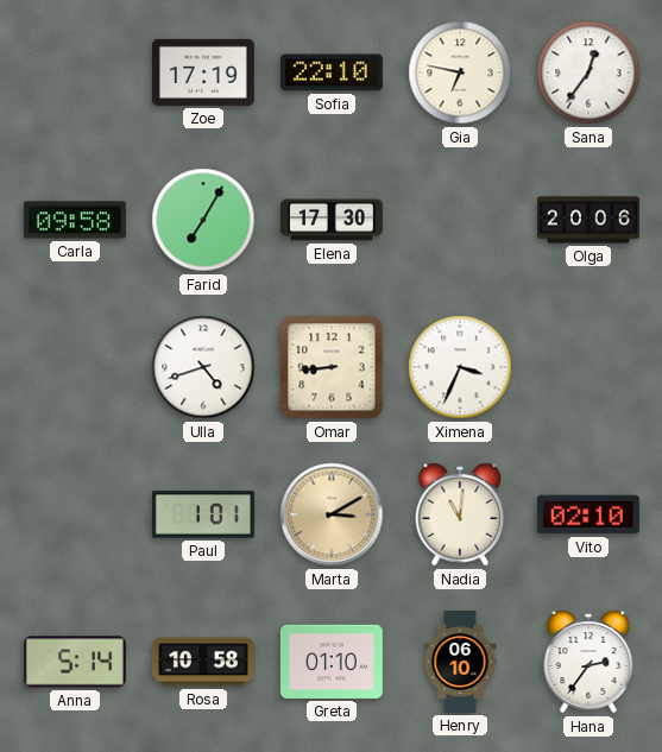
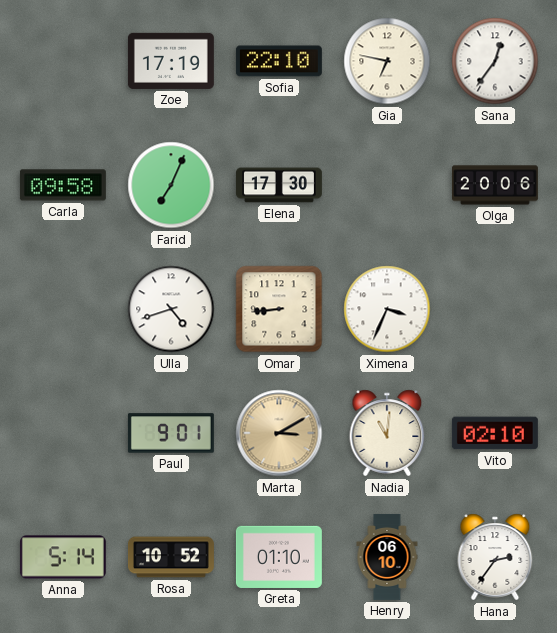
Farid: 7:05 -> 7:04
Paul: 1:01 -> 9:01
Rosa: 10:58 -> 10:52
